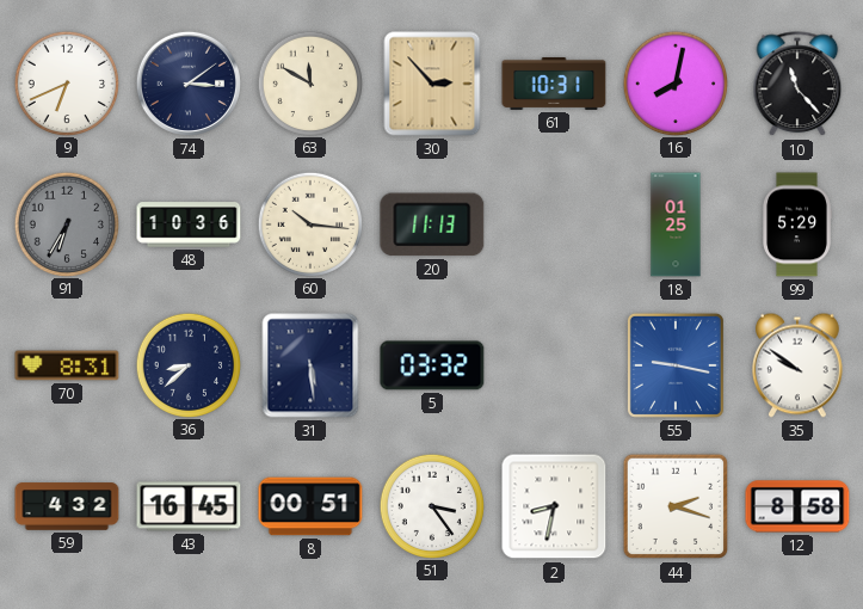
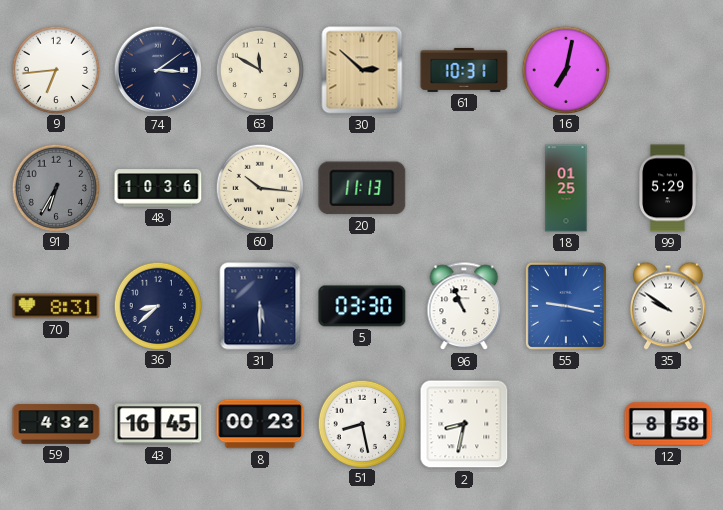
9: 6:41 -> 6:44
30: 2:53 -> 2:52
16: 8:02 -> 7:02
10: 11:23 -> none
31: 5:29 -> 5:30
5: 03:32 -> 03:30
96: none -> 10:56
8: 00:51 -> 00:23
51: 3:24 -> 8:28
44: 2:18 -> none
